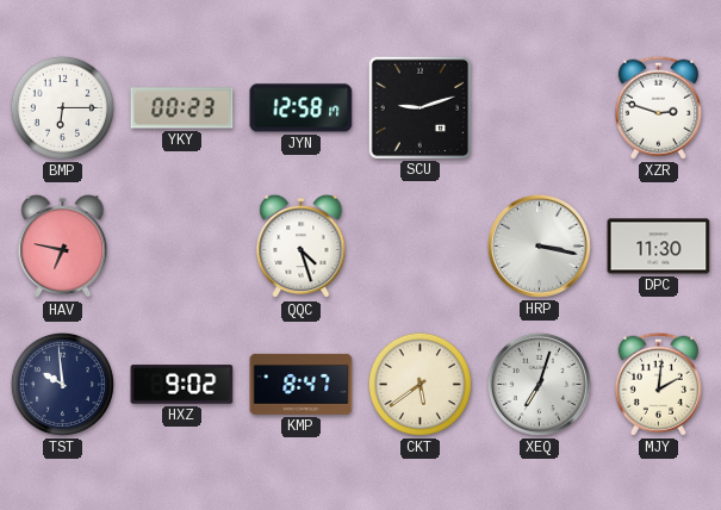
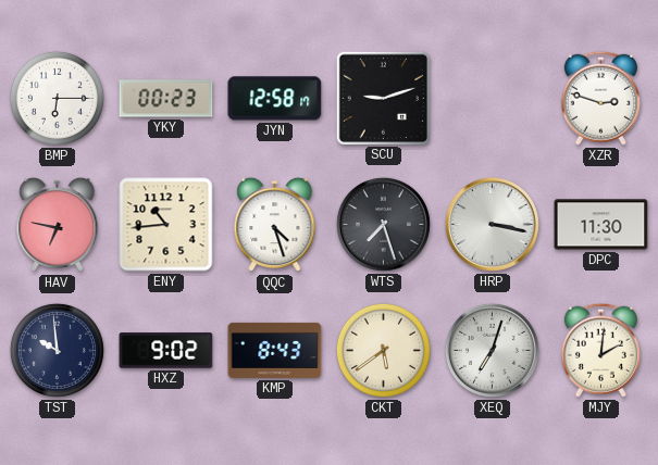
ENY: none -> 10:44
WTS: none -> 7:27
KMP: 8:47 -> 8:43
